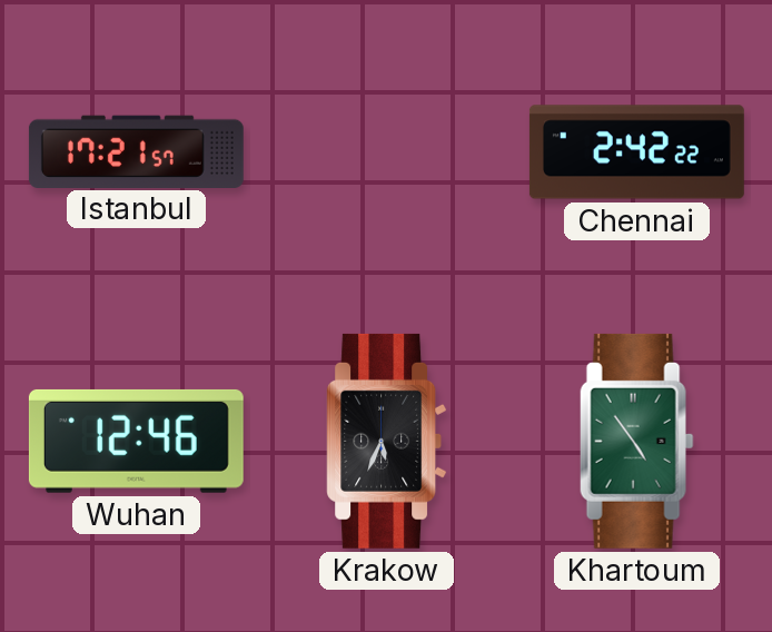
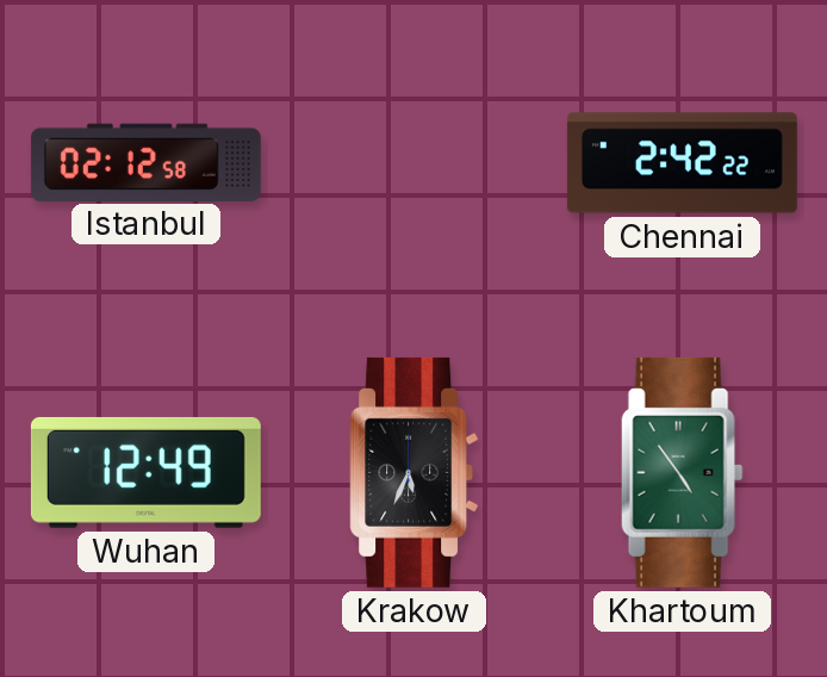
Istanbul: 17:21 -> 02:12
Wuhan: 12:46 -> 12:49
